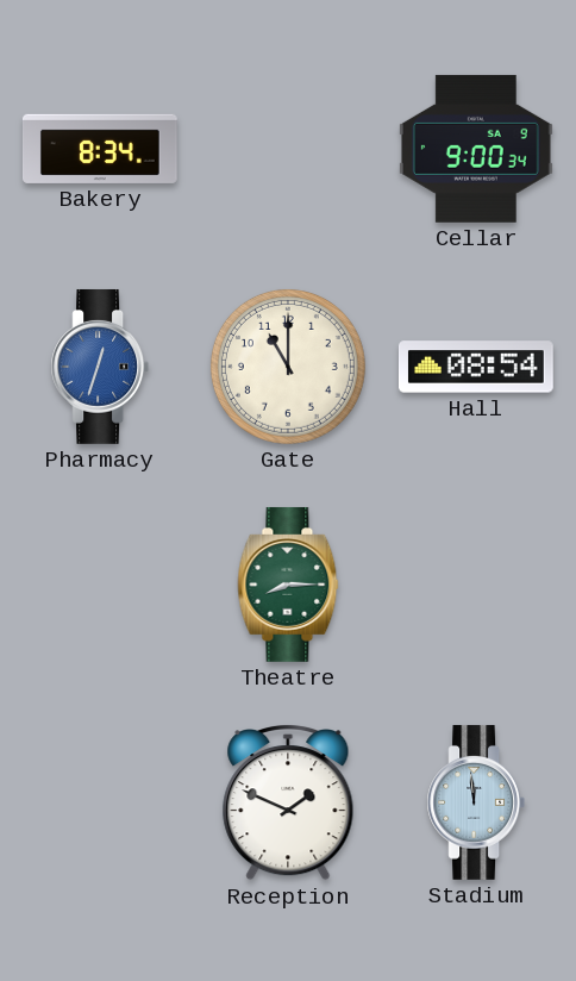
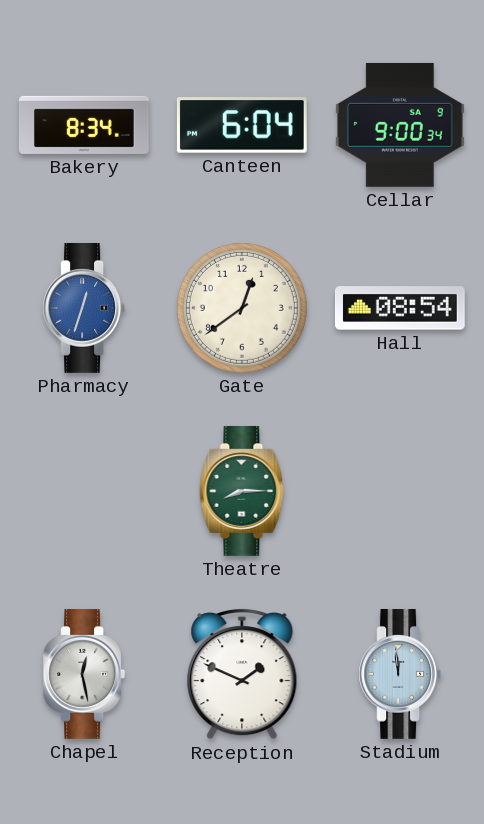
Canteen: none -> 6:04
Gate: 11:00 -> 12:39
Chapel: none -> 12:28
